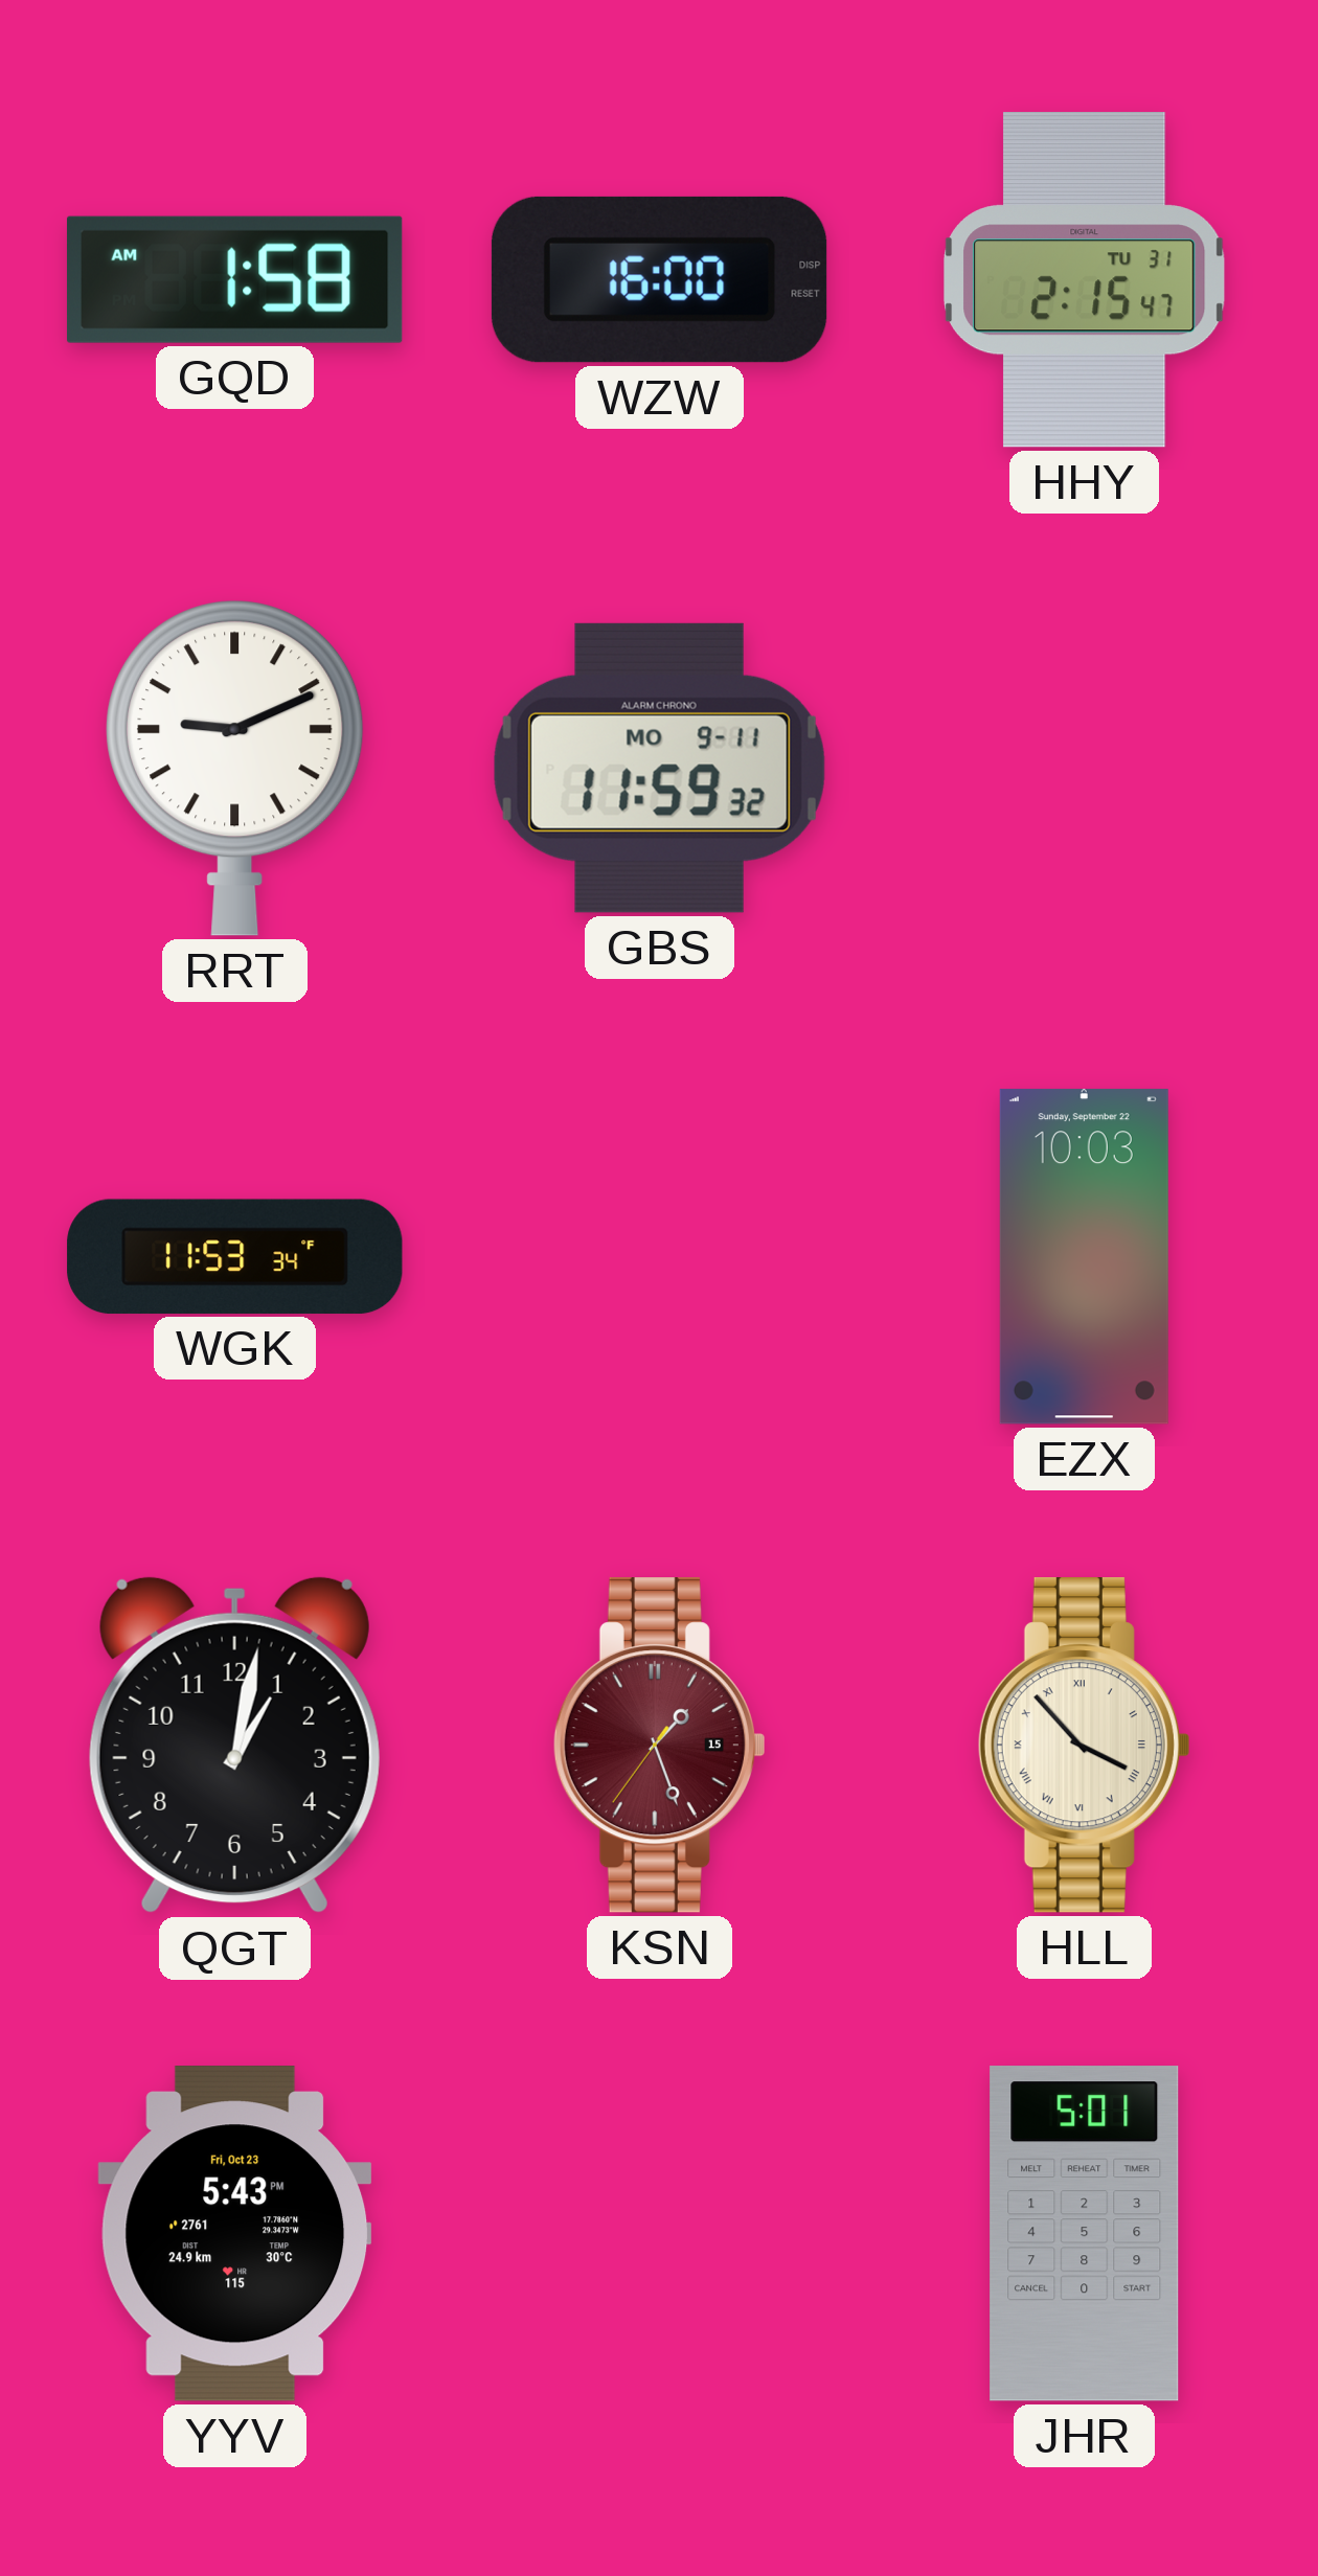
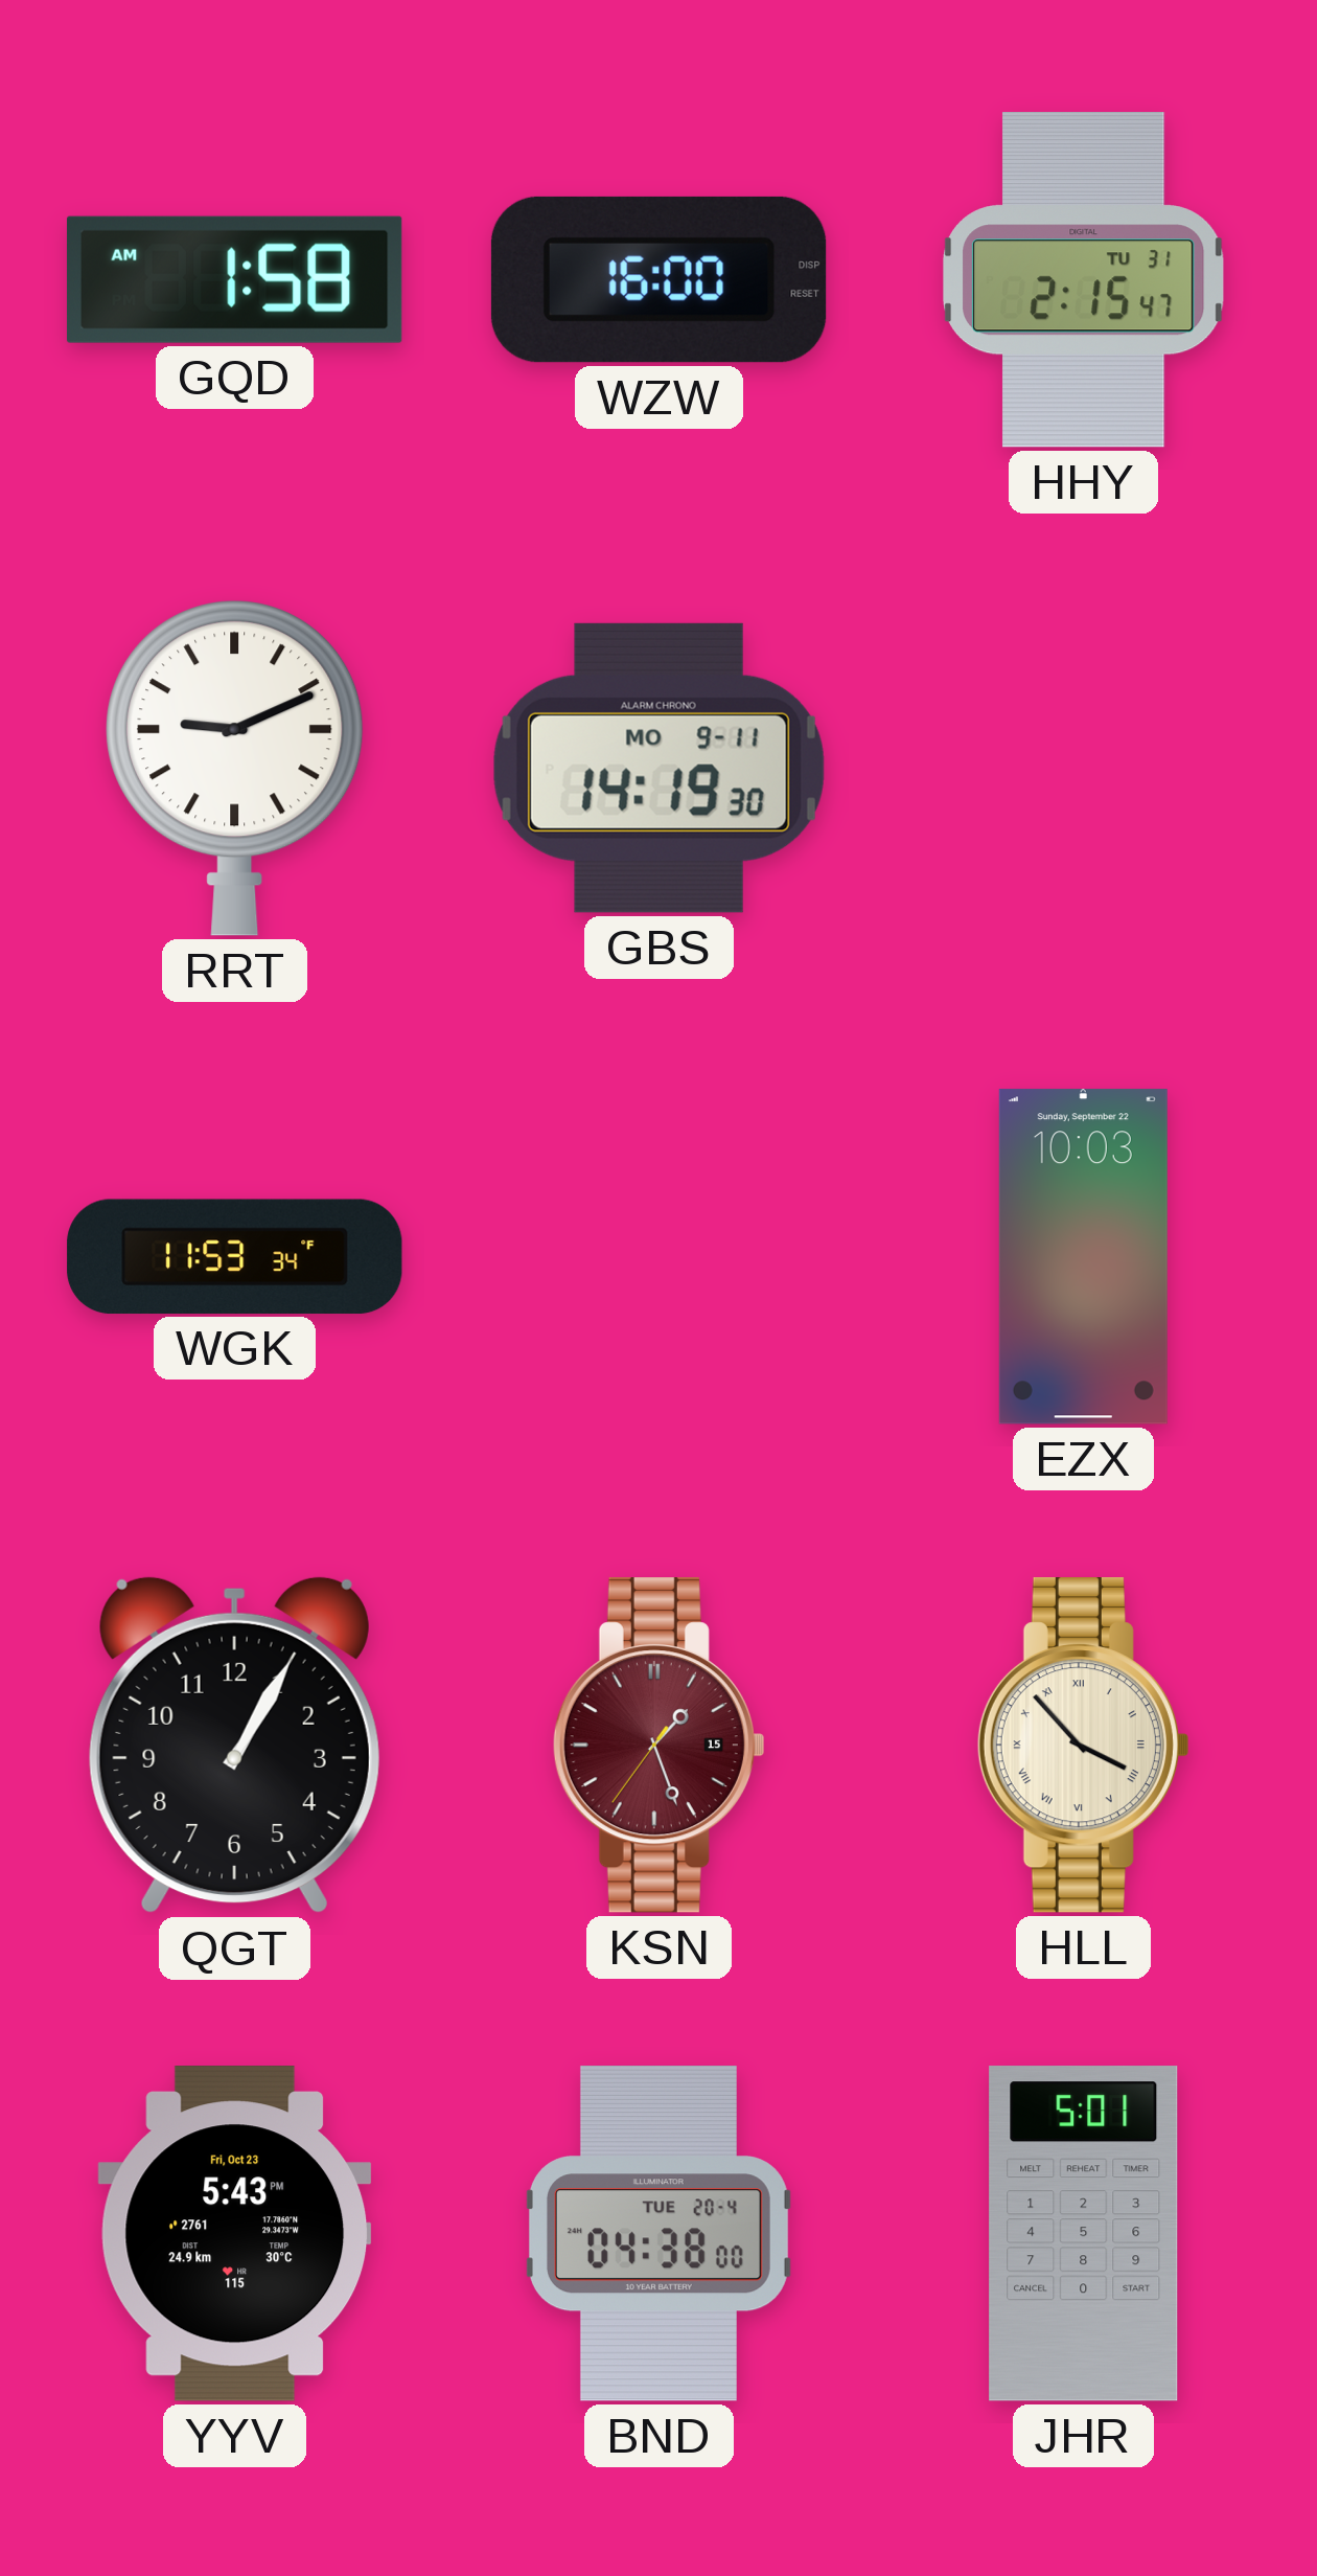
GBS: 11:59 -> 14:19
QGT: 1:02 -> 1:05
BND: none -> 04:38
